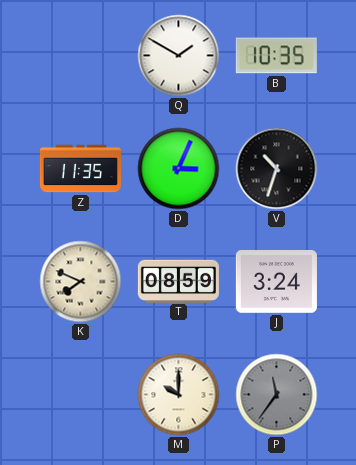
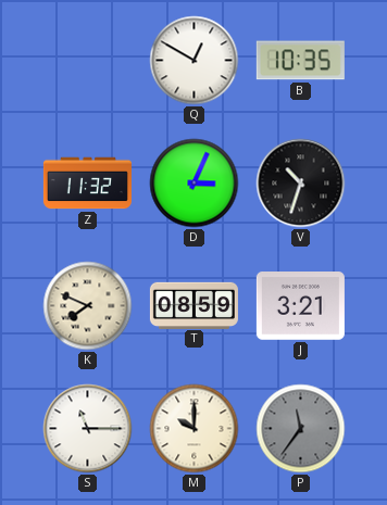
Q: 1:50 -> 12:50
Z: 11:35 -> 11:32
J: 3:24 -> 3:21
S: none -> 11:15
